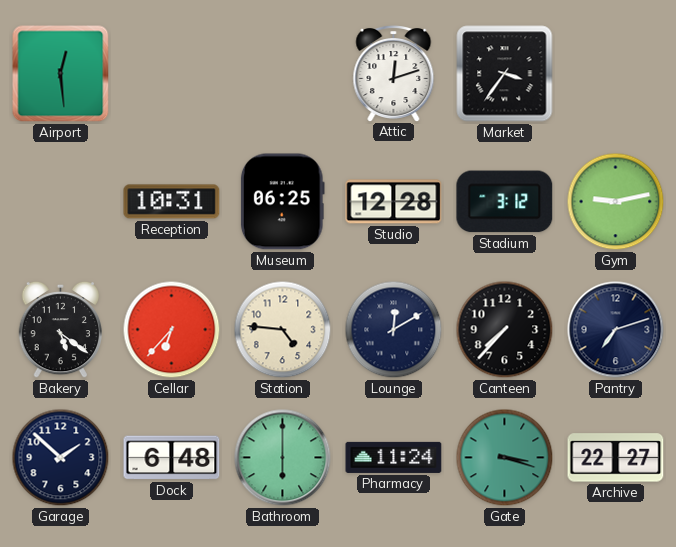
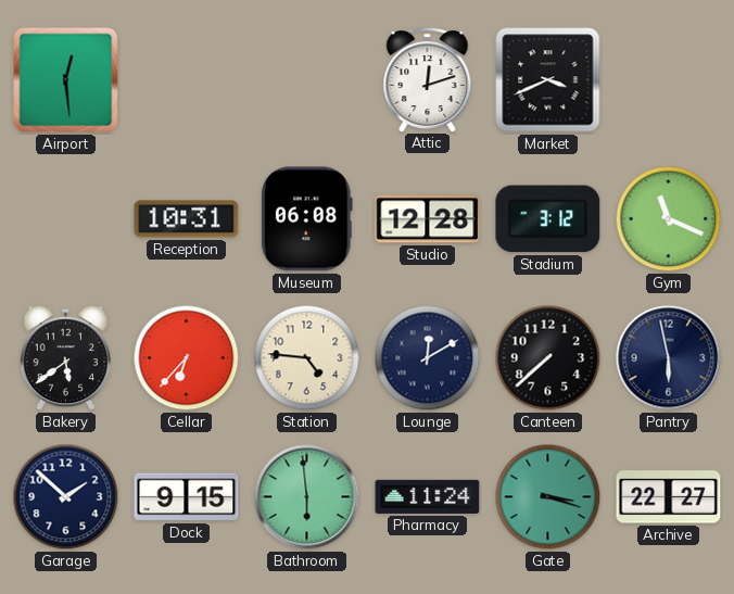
Market: 3:36 -> 3:41
Museum: 06:25 -> 06:08
Gym: 9:13 -> 11:19
Bakery: 5:21 -> 5:39
Canteen: 7:37 -> 7:38
Pantry: 7:12 -> 5:58
Dock: 6:48 -> 9:15
Bathroom: 6:00 -> 5:59
